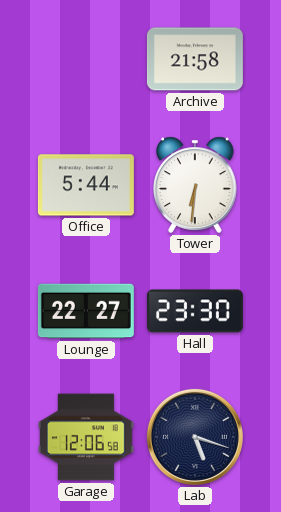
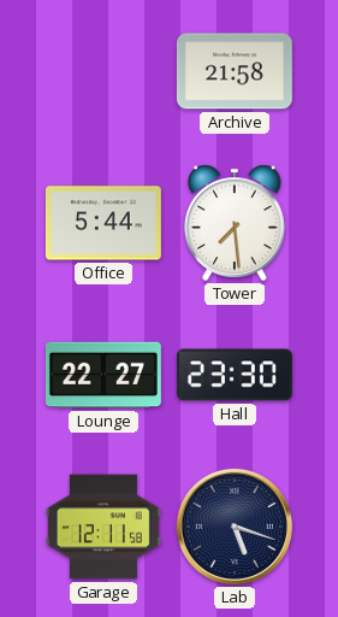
Tower: 6:31 -> 7:29
Garage: 12:06 -> 12:11
